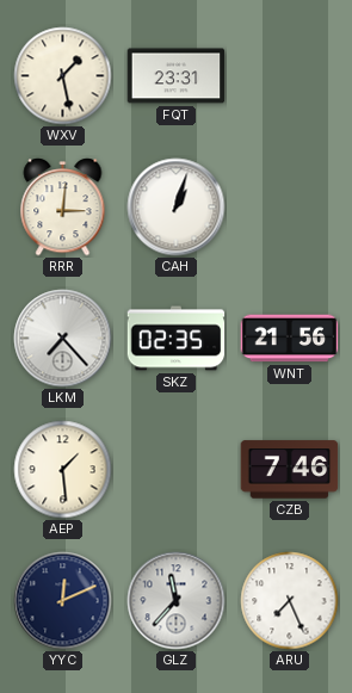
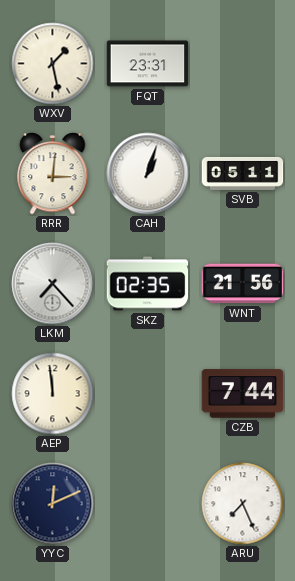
SVB: none -> 05:11
AEP: 1:29 -> 11:59
CZB: 7:46 -> 7:44
GLZ: 11:37 -> none
